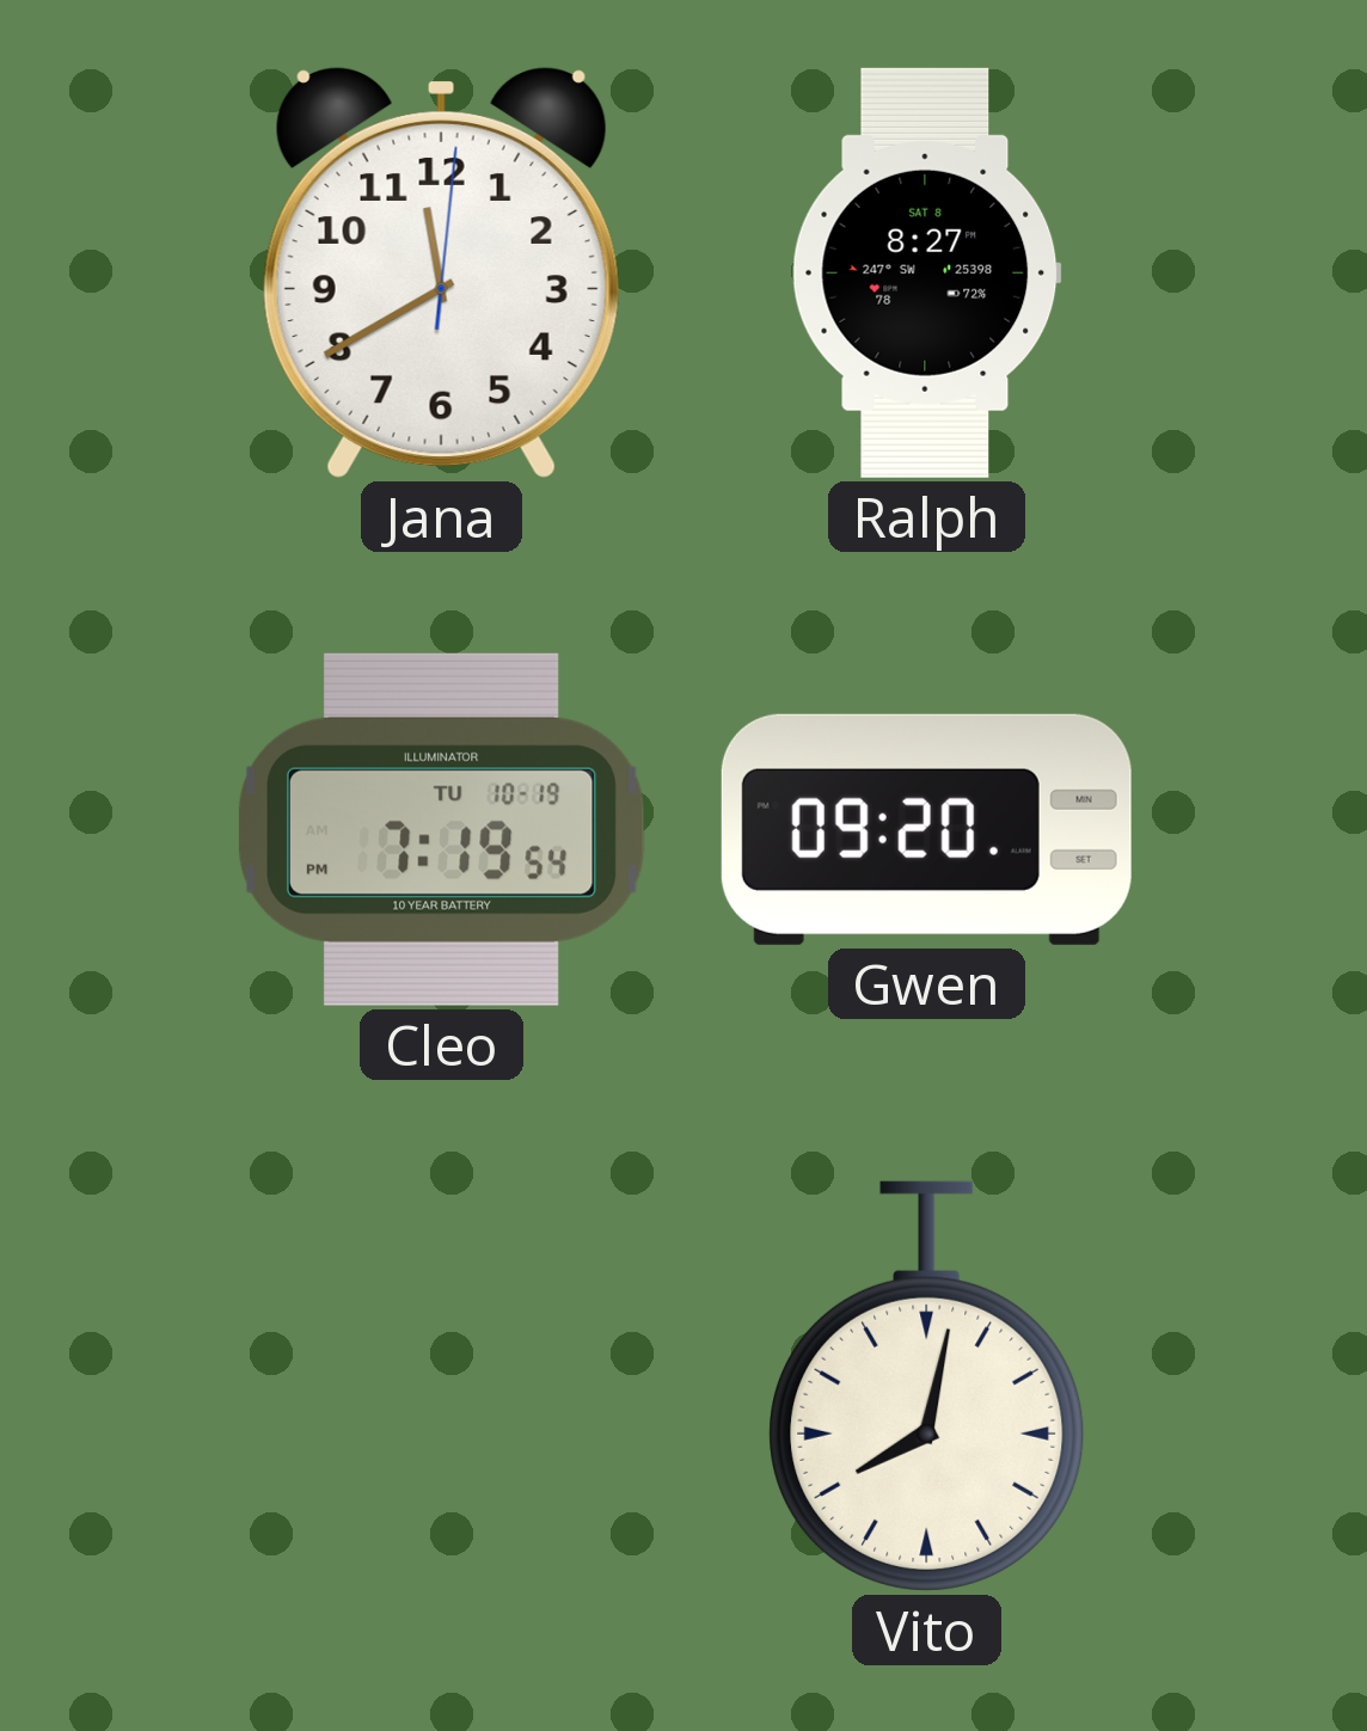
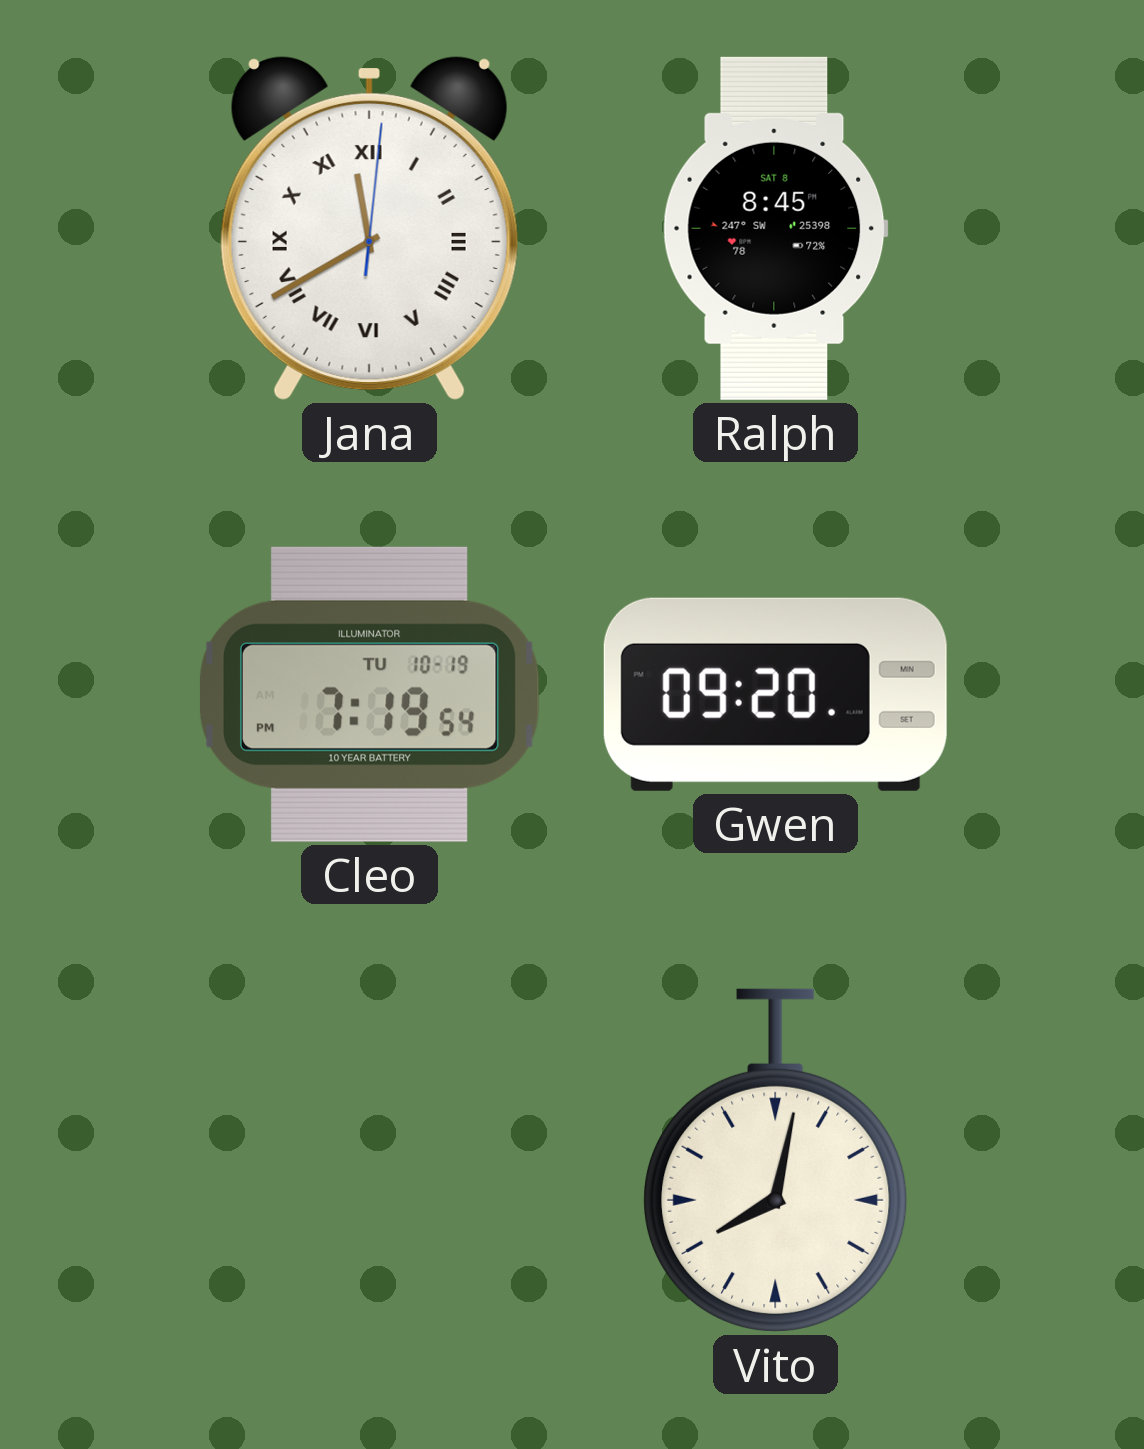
Jana numerals: Arabic -> Roman
Ralph: 8:27 -> 8:45
